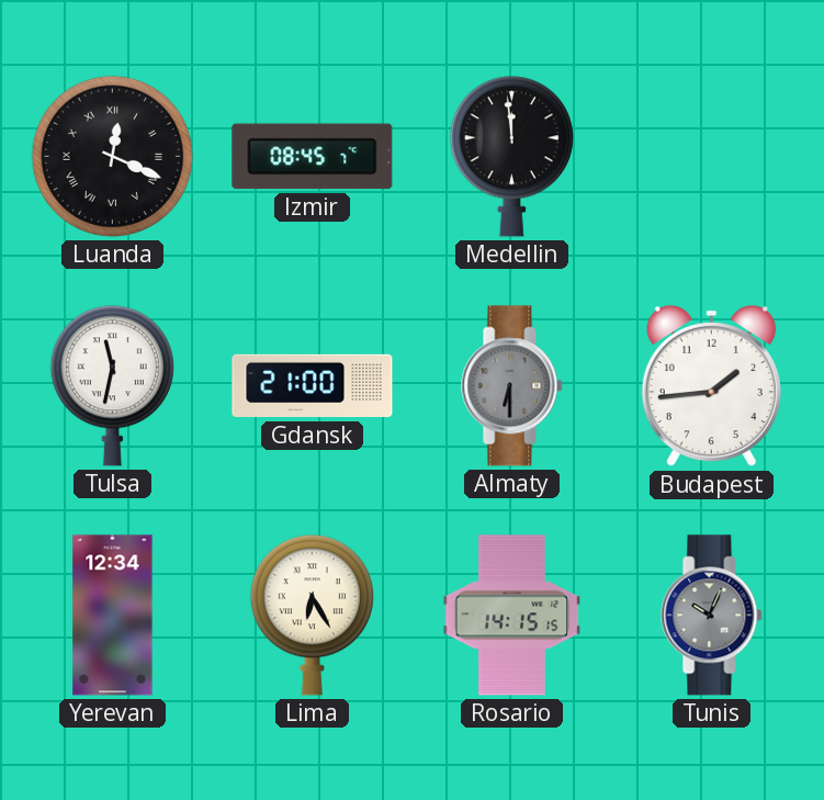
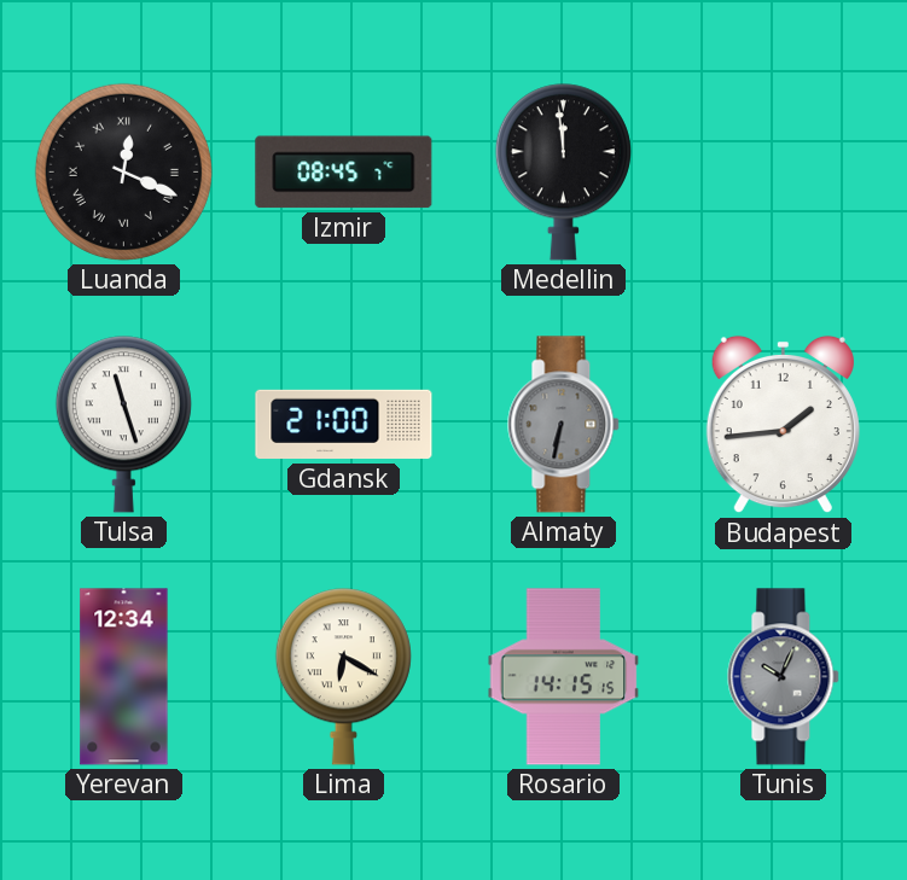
Tulsa: 11:32 -> 11:27
Almaty: 6:30 -> 6:32
Lima: 6:25 -> 6:20
